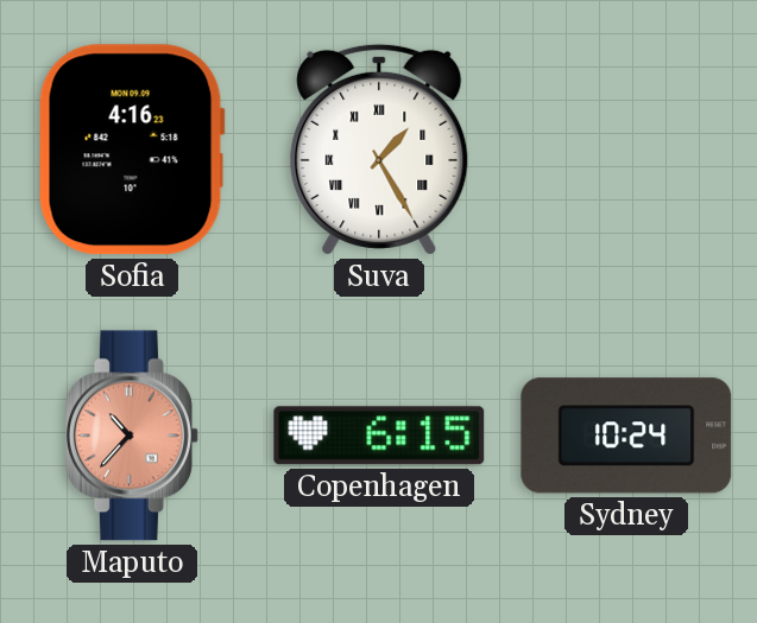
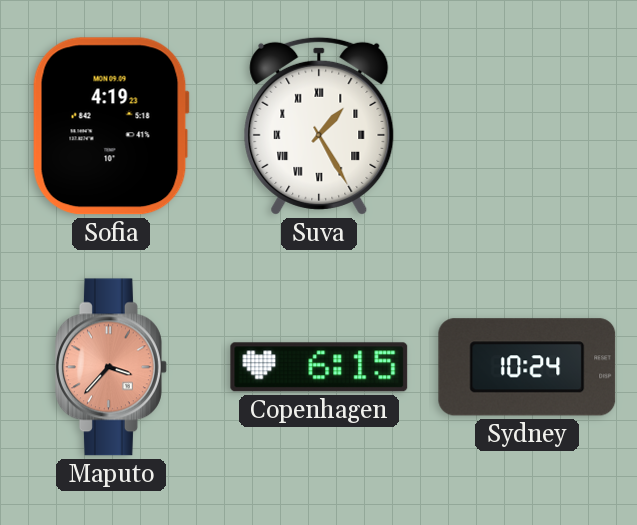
Sofia: 4:16 -> 4:19
Maputo: 10:37 -> 3:37
